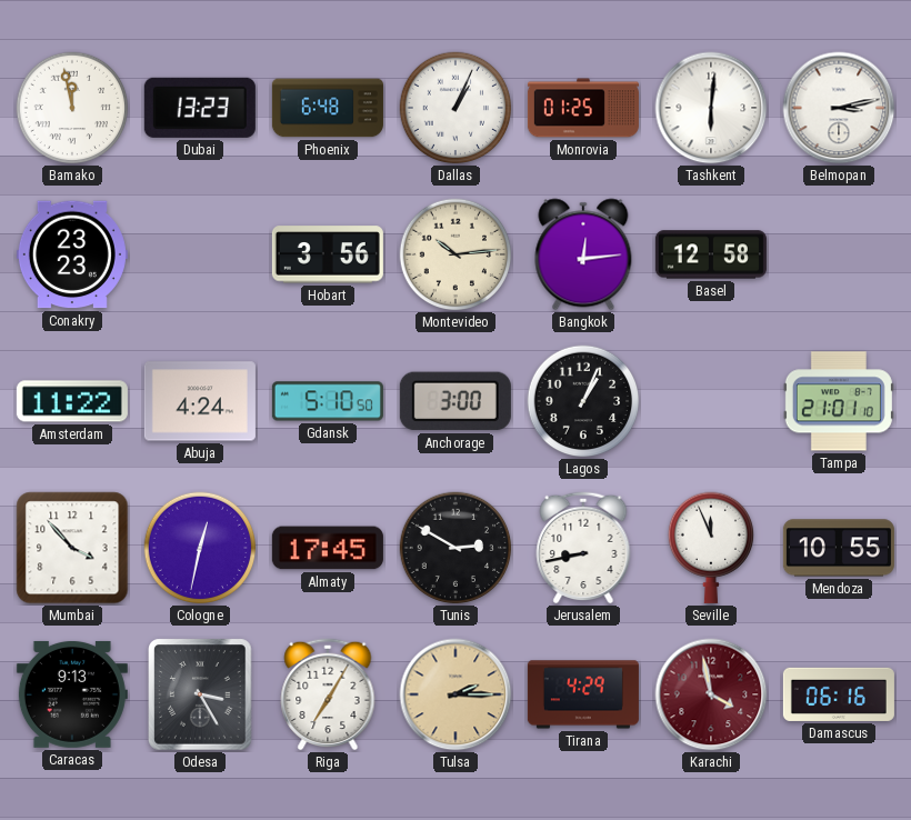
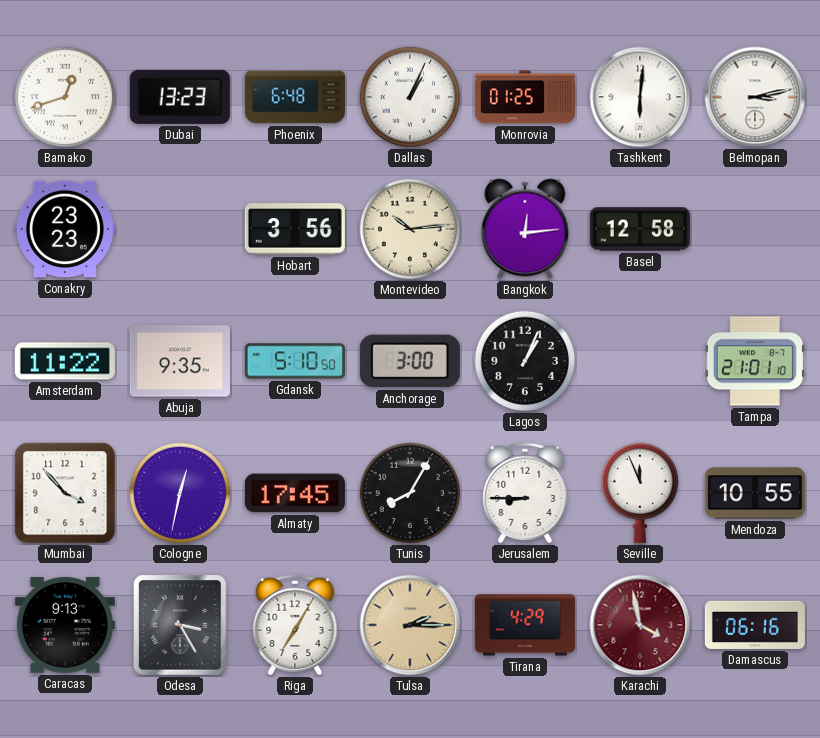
Bamako: 11:58 -> 12:42
Abuja: 4:24 -> 9:35
Tunis: 2:50 -> 8:05
Jerusalem: 8:43 -> 8:45
